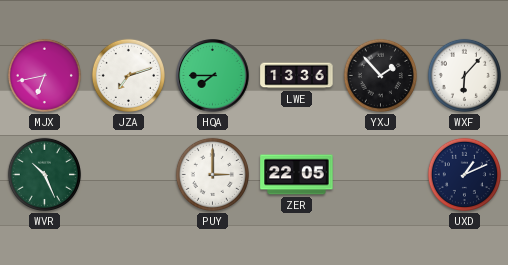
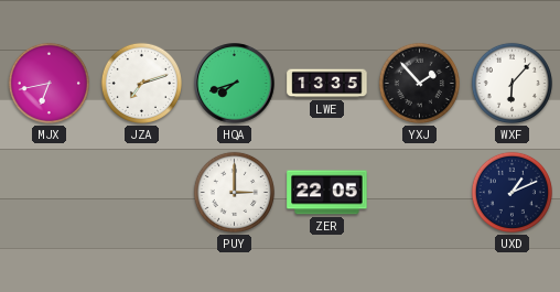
HQA: 7:45 -> 7:42
LWE: 13:36 -> 13:35
WVR: 10:26 -> none
